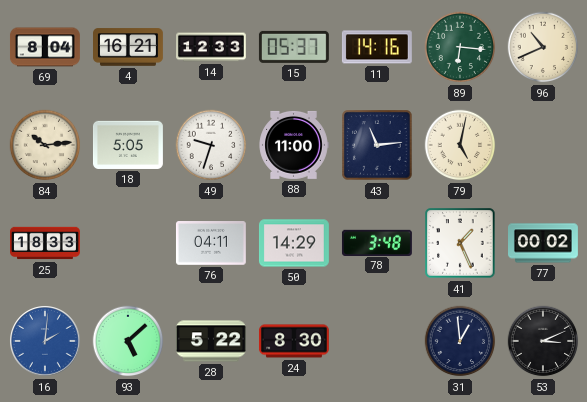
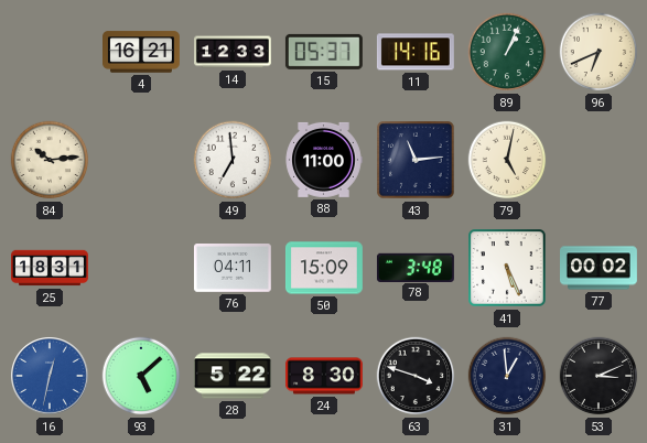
69: 8:04 -> none
89: 6:16 -> 1:04
96: 10:41 -> 6:41
18: 5:05 -> none
49: 9:33 -> 6:59
25: 18:33 -> 18:31
50: 14:29 -> 15:09
41: 1:26 -> 5:26
16: 2:01 -> 12:32
63: none -> 3:48
